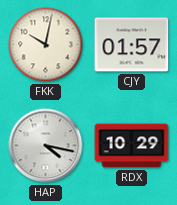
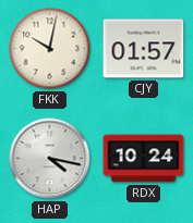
RDX: 10:29 -> 10:24
